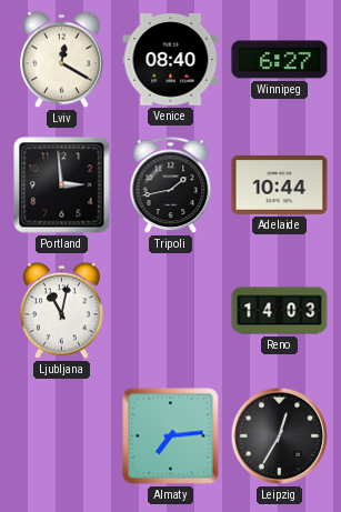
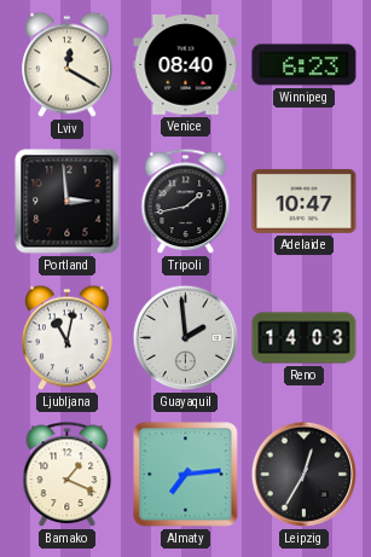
Winnipeg: 6:27 -> 6:23
Adelaide: 10:44 -> 10:47
Guayaquil: none -> 1:59
Bamako: none -> 1:19
